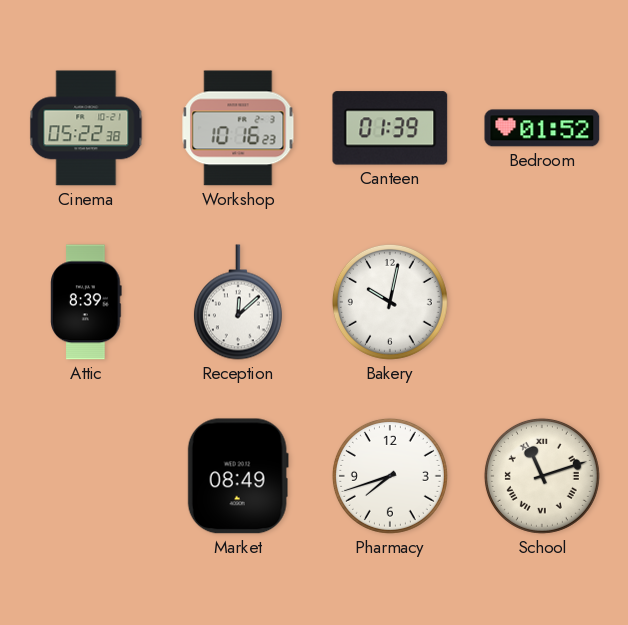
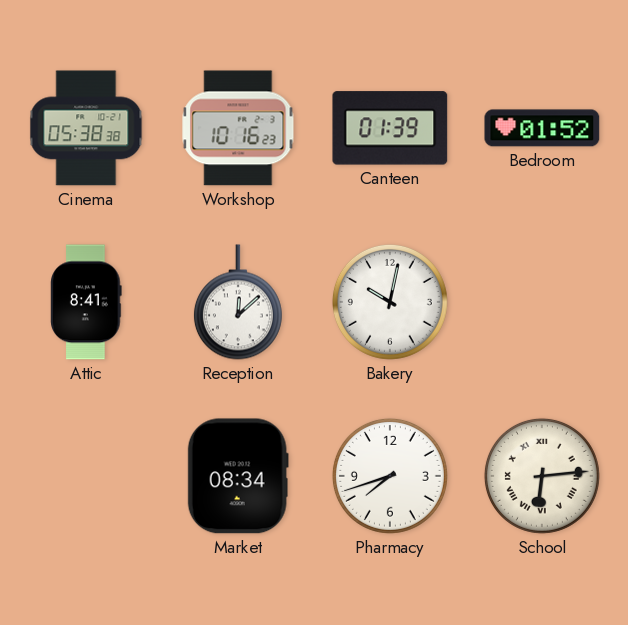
Cinema: 05:22 -> 05:38
Attic: 8:39 -> 8:41
Market: 08:49 -> 08:34
School: 11:12 -> 6:14
